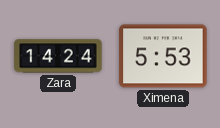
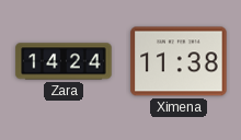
Ximena: 5:53 -> 11:38
